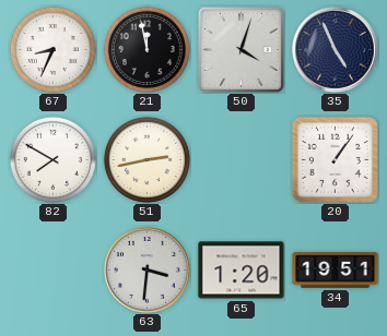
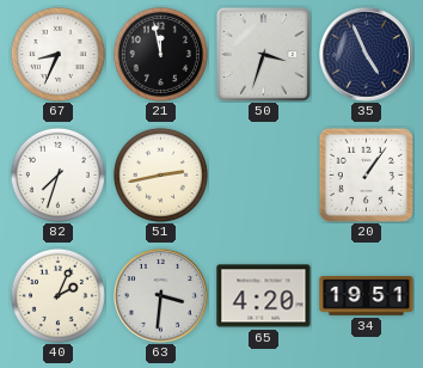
50: 4:03 -> 3:33
82: 7:50 -> 7:33
40: none -> 2:04
65: 1:20 -> 4:20
